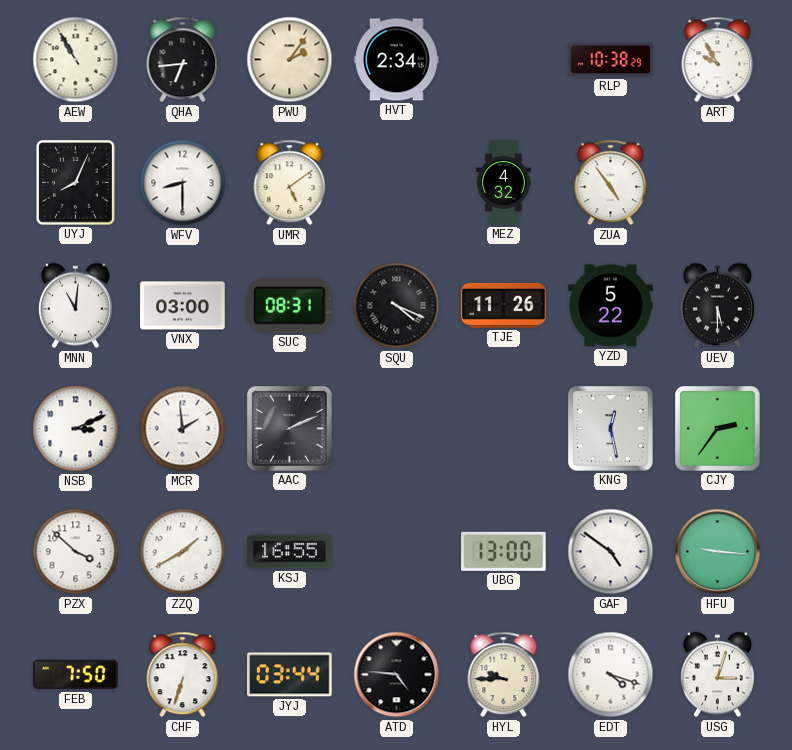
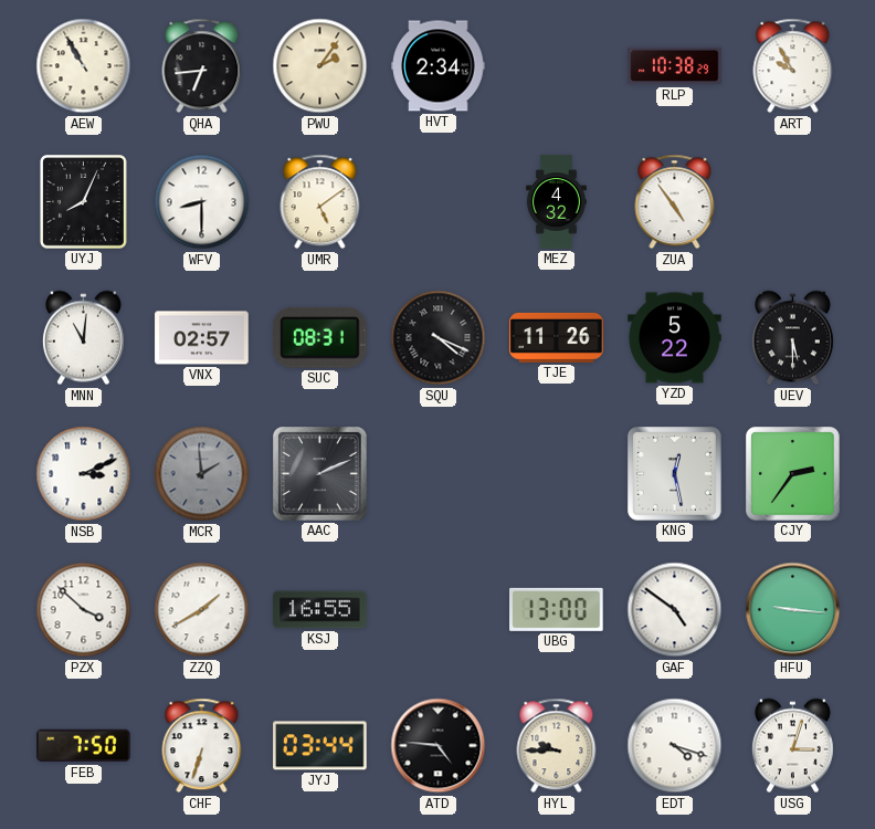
VNX: 03:00 -> 02:57
MCR dial: white -> grey
